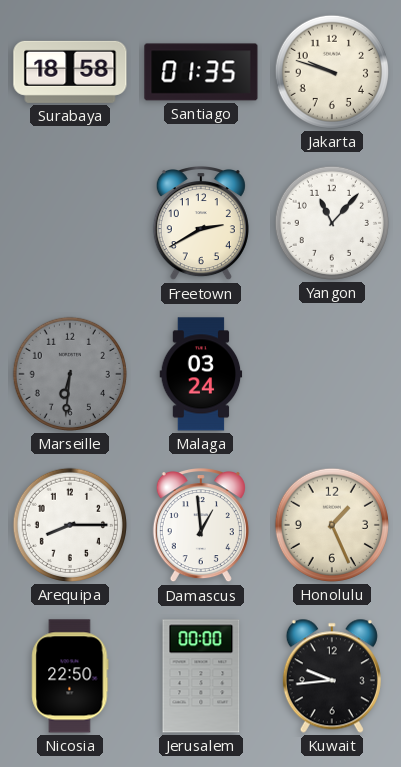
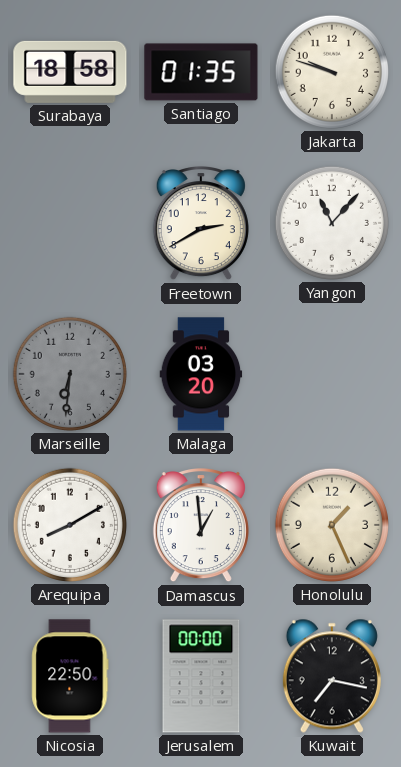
Malaga: 03:24 -> 03:20
Arequipa: 8:15 -> 8:10
Kuwait: 9:44 -> 7:17
